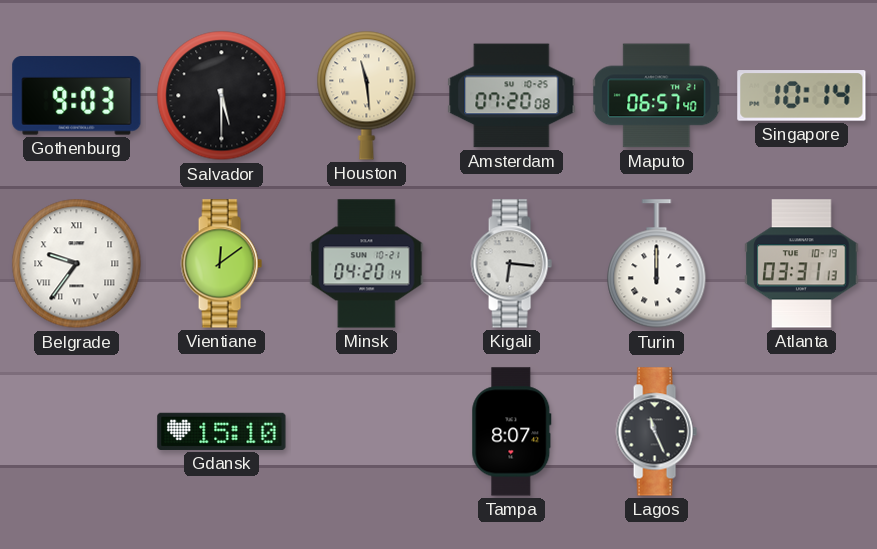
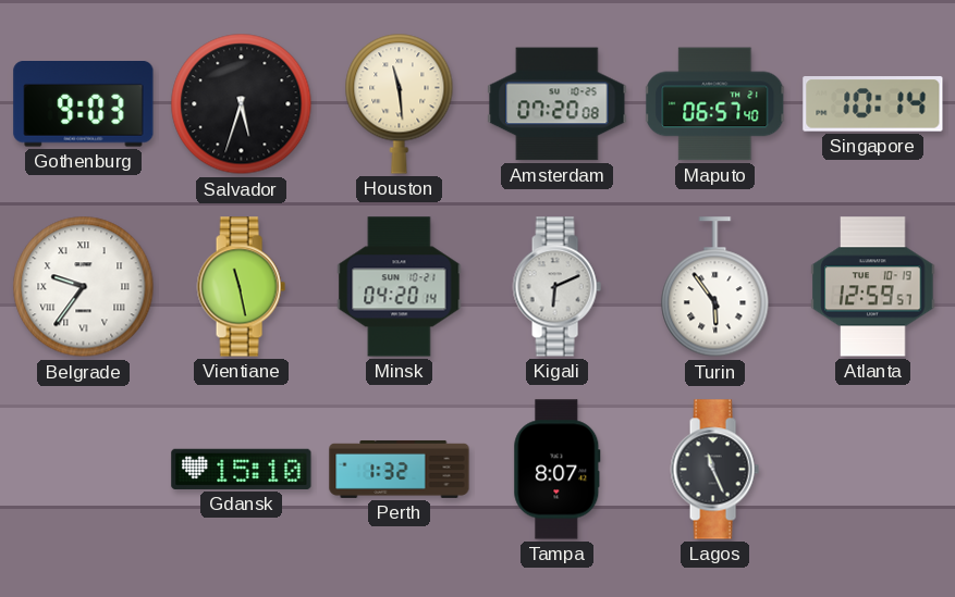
Salvador: 5:30 -> 5:33
Vientiane: 12:09 -> 11:28
Kigali: 6:16 -> 6:11
Turin: 12:00 -> 5:54
Atlanta: 03:31 -> 12:59
Perth: none -> 1:32
